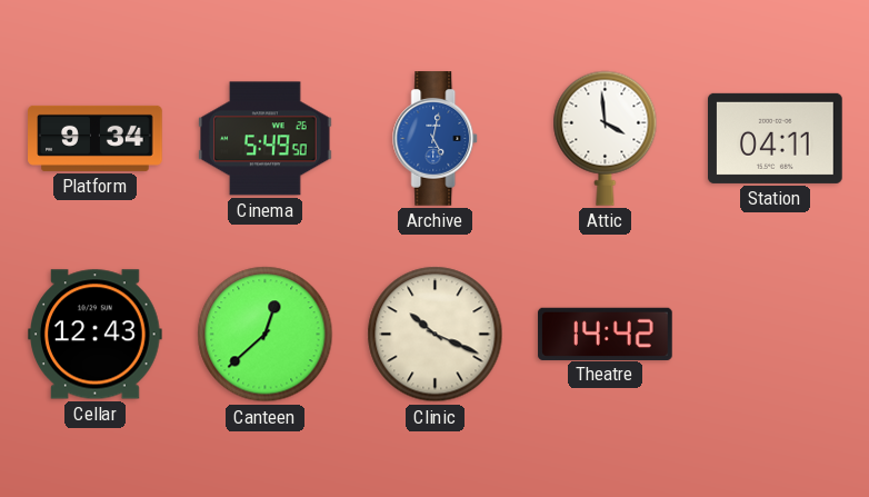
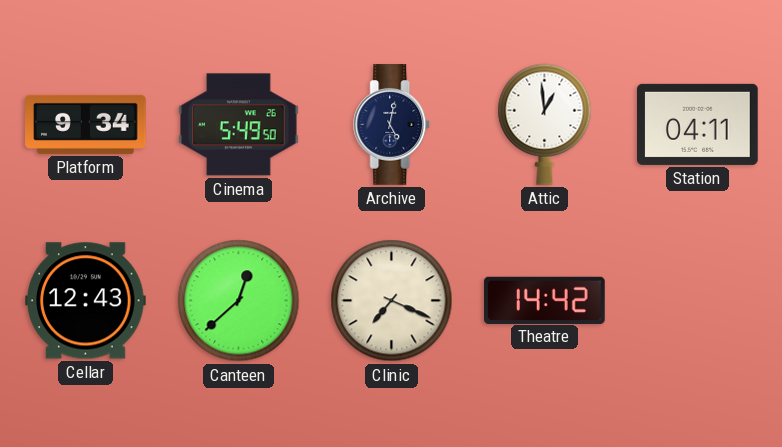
Archive dial: blue -> navy
Attic: 3:59 -> 12:59
Clinic: 10:19 -> 7:19
